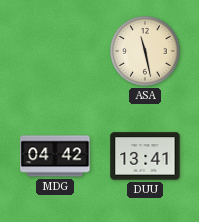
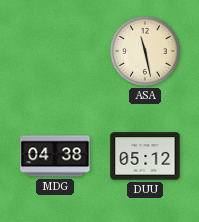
MDG: 04:42 -> 04:38
DUU: 13:41 -> 05:12
